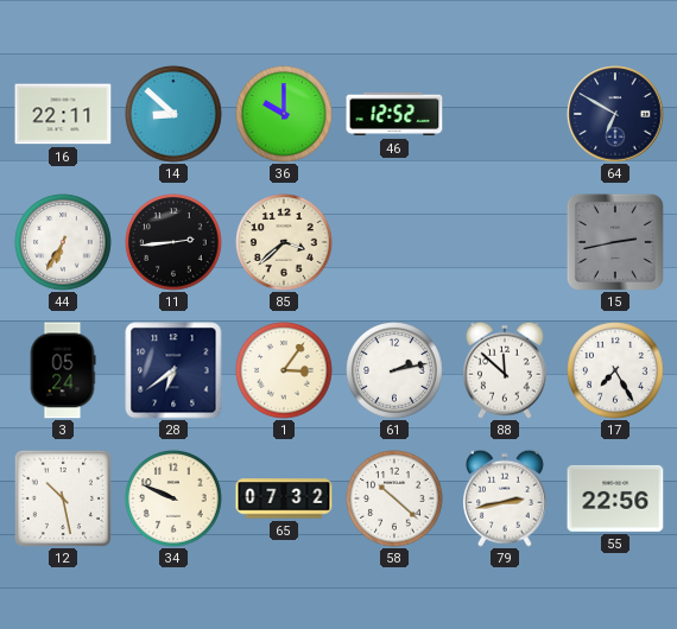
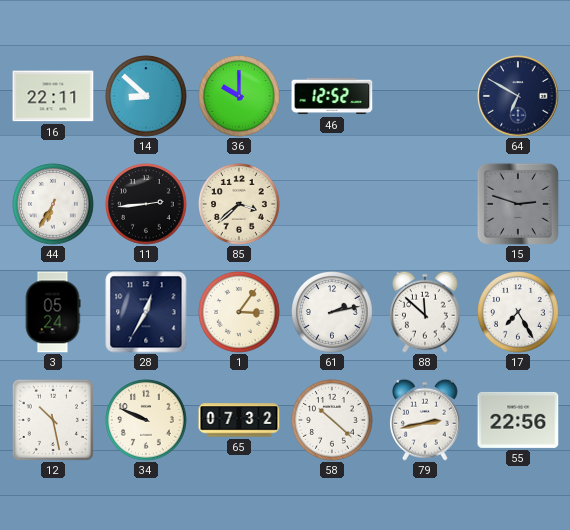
15: 2:43 -> 2:48
28: 6:39 -> 12:35
